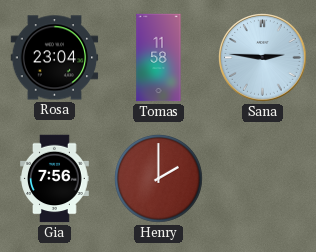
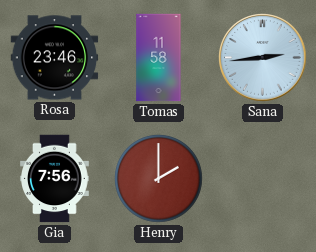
Rosa: 23:04 -> 23:46
Sana: 2:46 -> 2:44
